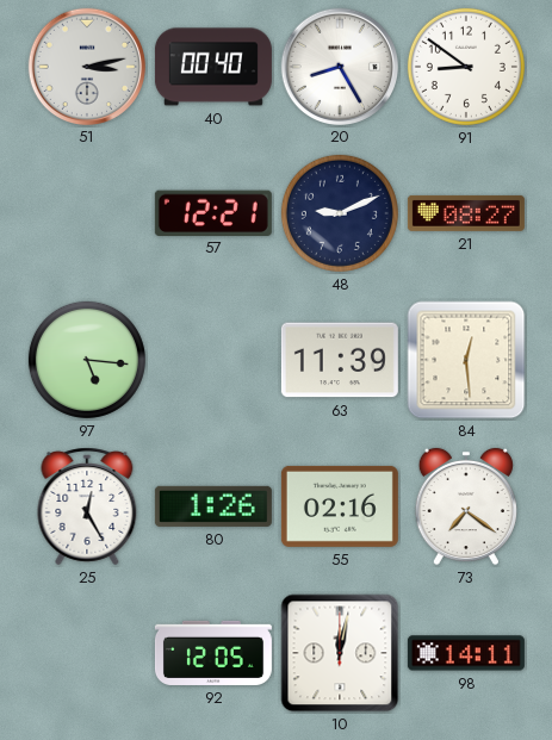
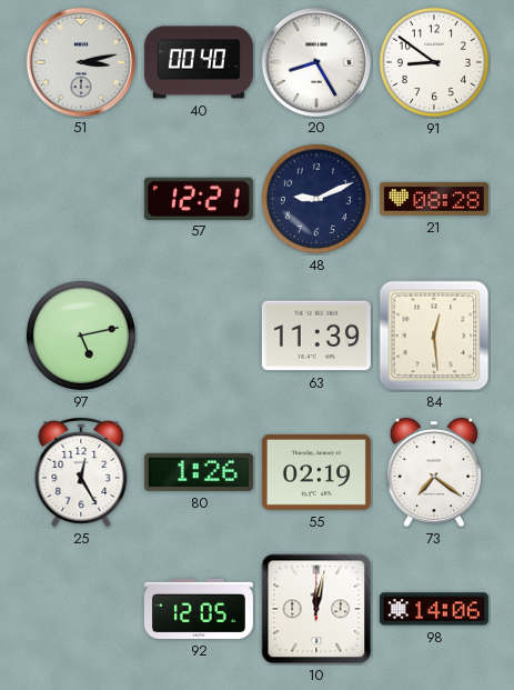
21: 08:27 -> 08:28
97: 5:16 -> 5:13
55: 02:16 -> 02:19
98: 14:11 -> 14:06
